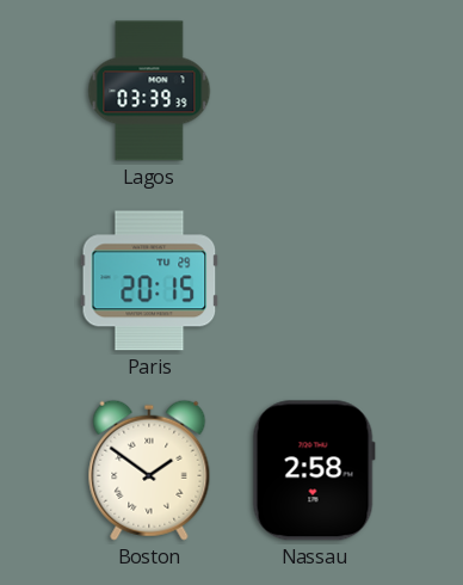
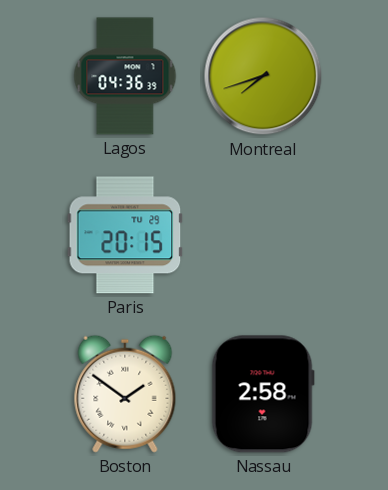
Lagos: 03:39 -> 04:36
Montreal: none -> 7:42
